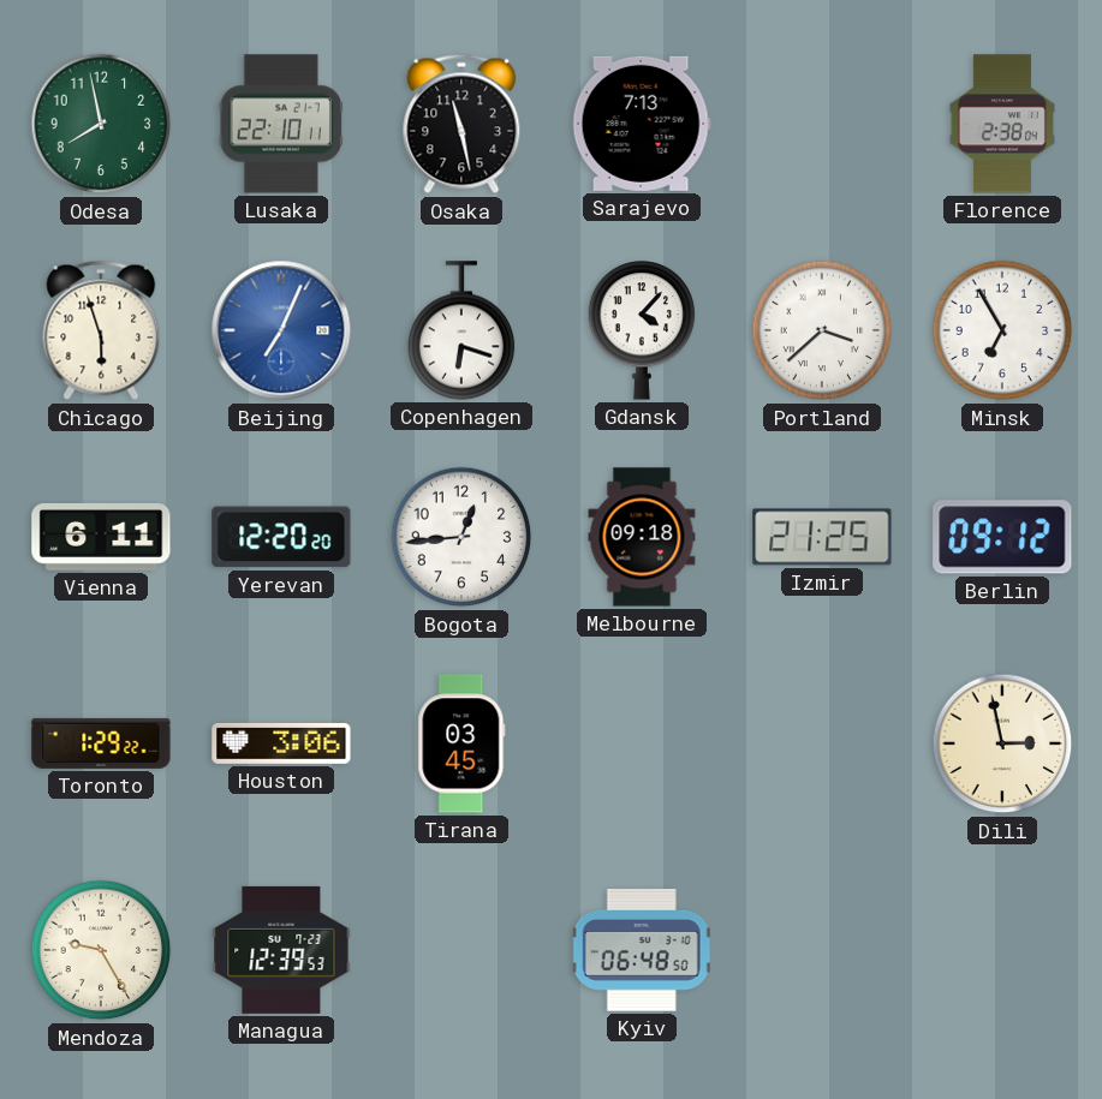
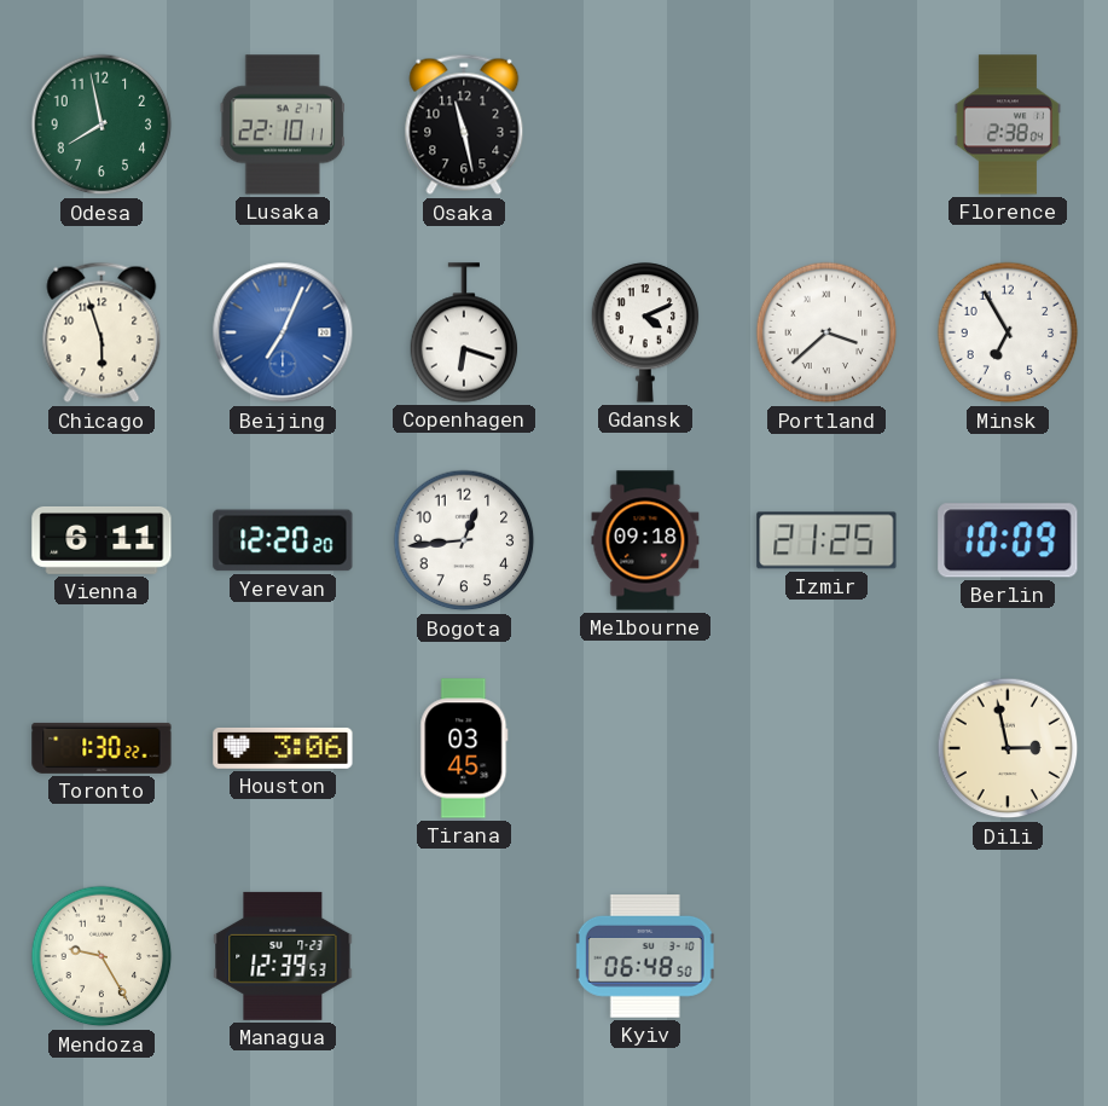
Sarajevo: 7:13 -> none
Gdansk: 4:07 -> 4:11
Berlin: 09:12 -> 10:09
Toronto: 1:29 -> 1:30
